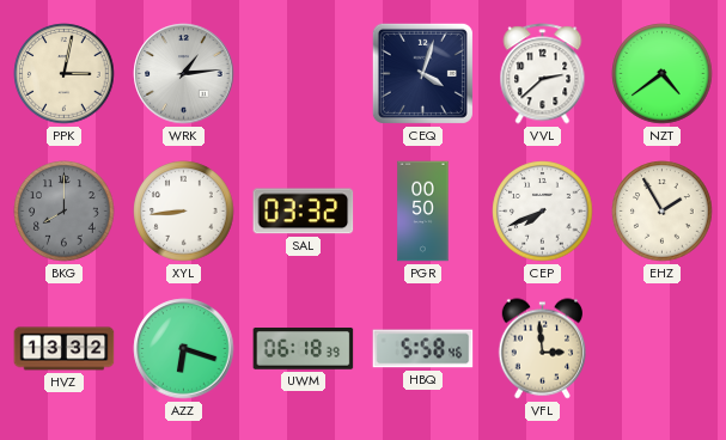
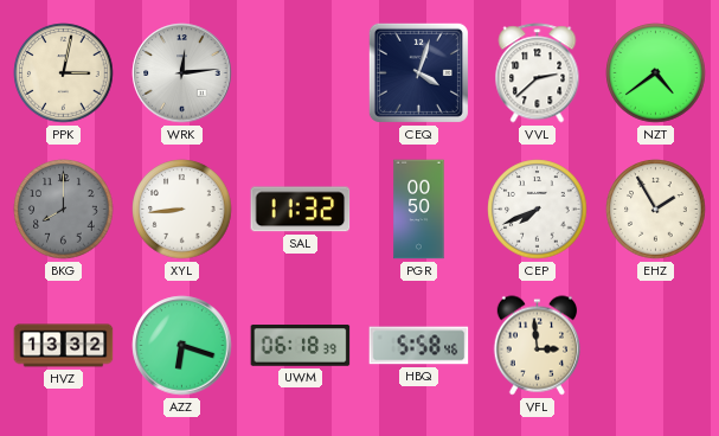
WRK: 1:14 -> 12:14
SAL: 03:32 -> 11:32
